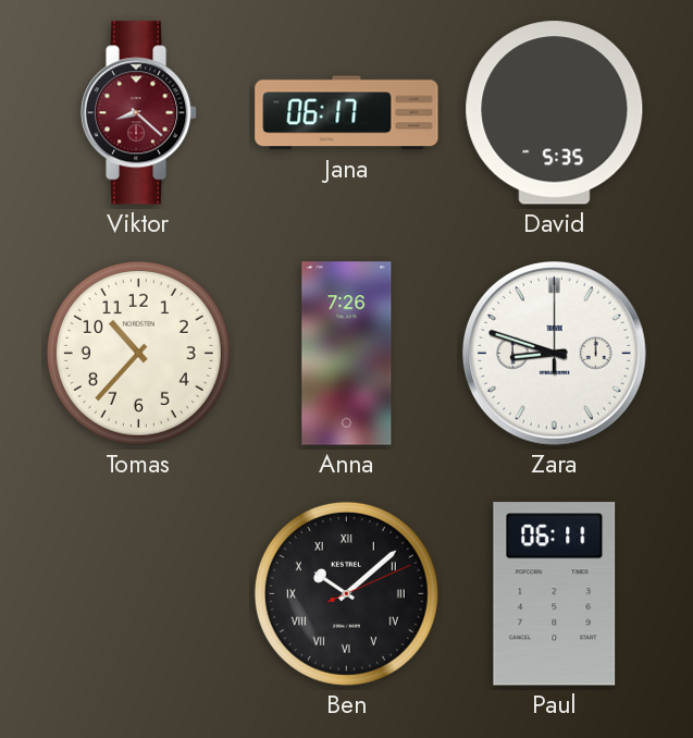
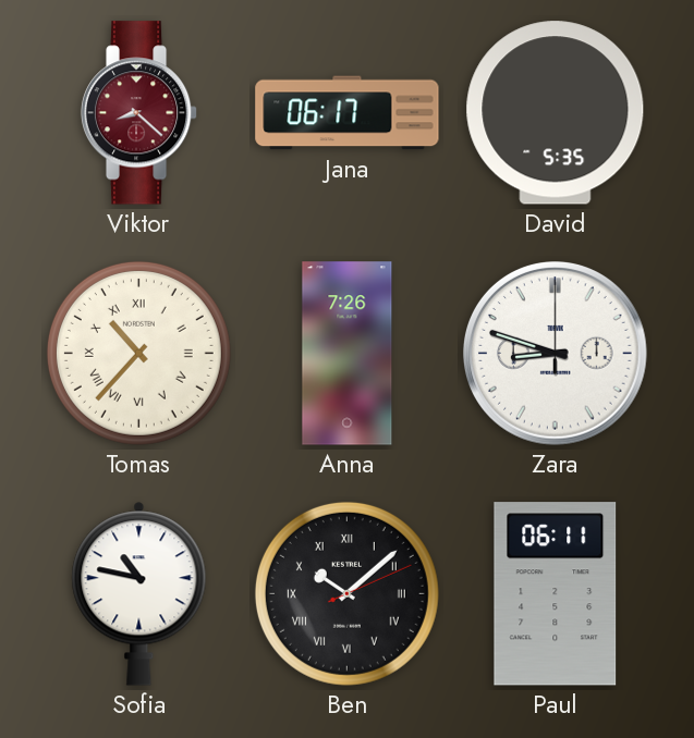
Tomas numerals: Arabic -> Roman
Sofia: none -> 10:47
